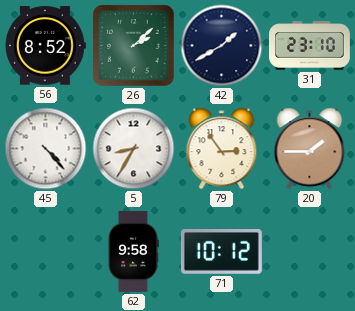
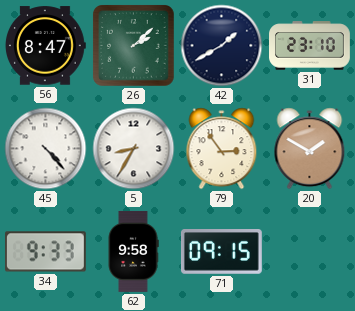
56: 8:52 -> 8:47
20: 1:45 -> 1:50
34: none -> 9:33
71: 10:12 -> 09:15
